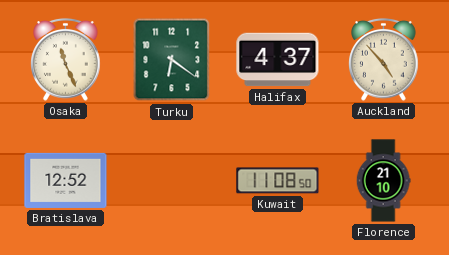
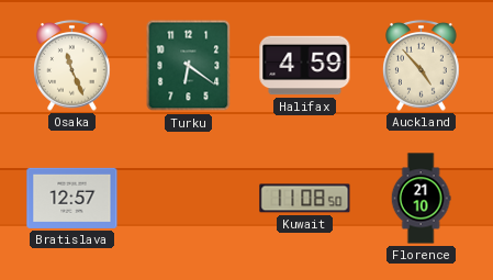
Halifax: 4:37 -> 4:59
Bratislava: 12:52 -> 12:57
